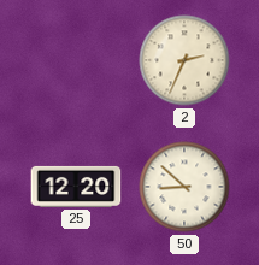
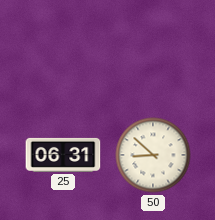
2: 2:34 -> none
25: 12:20 -> 06:31
